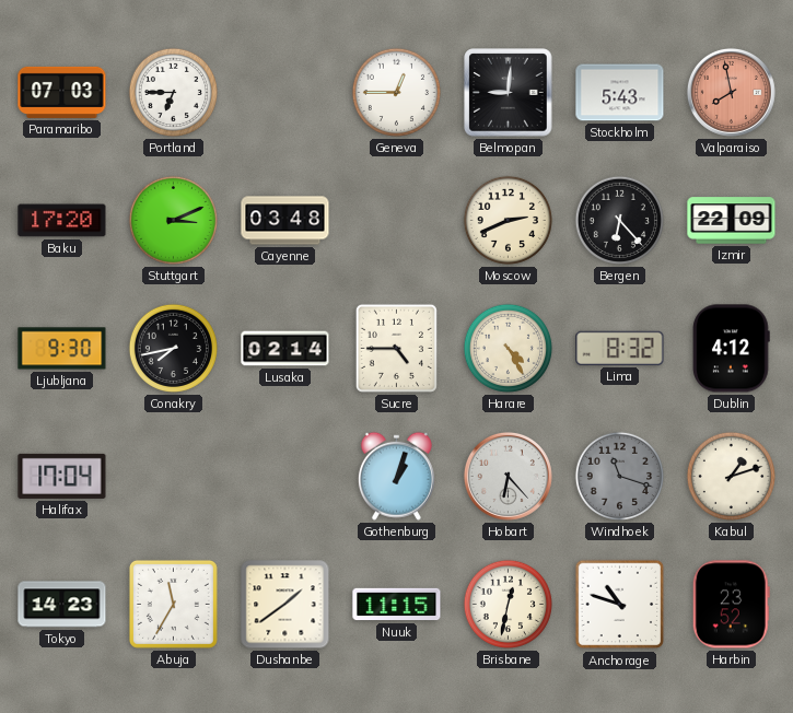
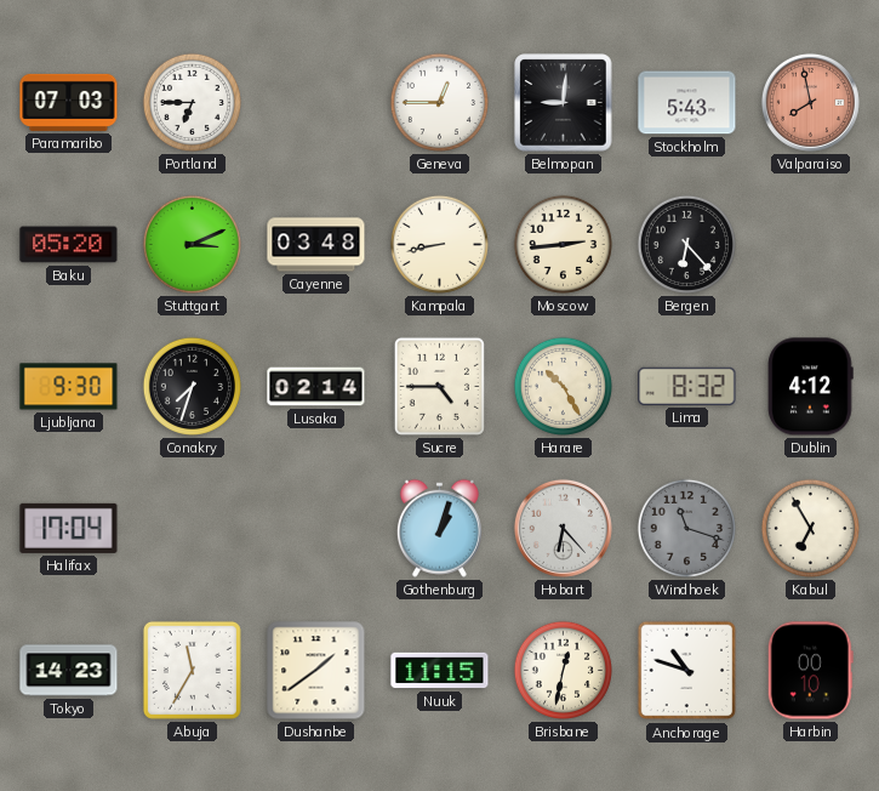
Baku: 17:20 -> 05:20
Kampala: none -> 8:43
Moscow: 2:41 -> 2:44
Izmir: 22:09 -> none
Conakry: 7:43 -> 7:33
Harare: 4:25 -> 10:25
Kabul: 1:12 -> 6:55
Harbin: 23:52 -> 00:10
